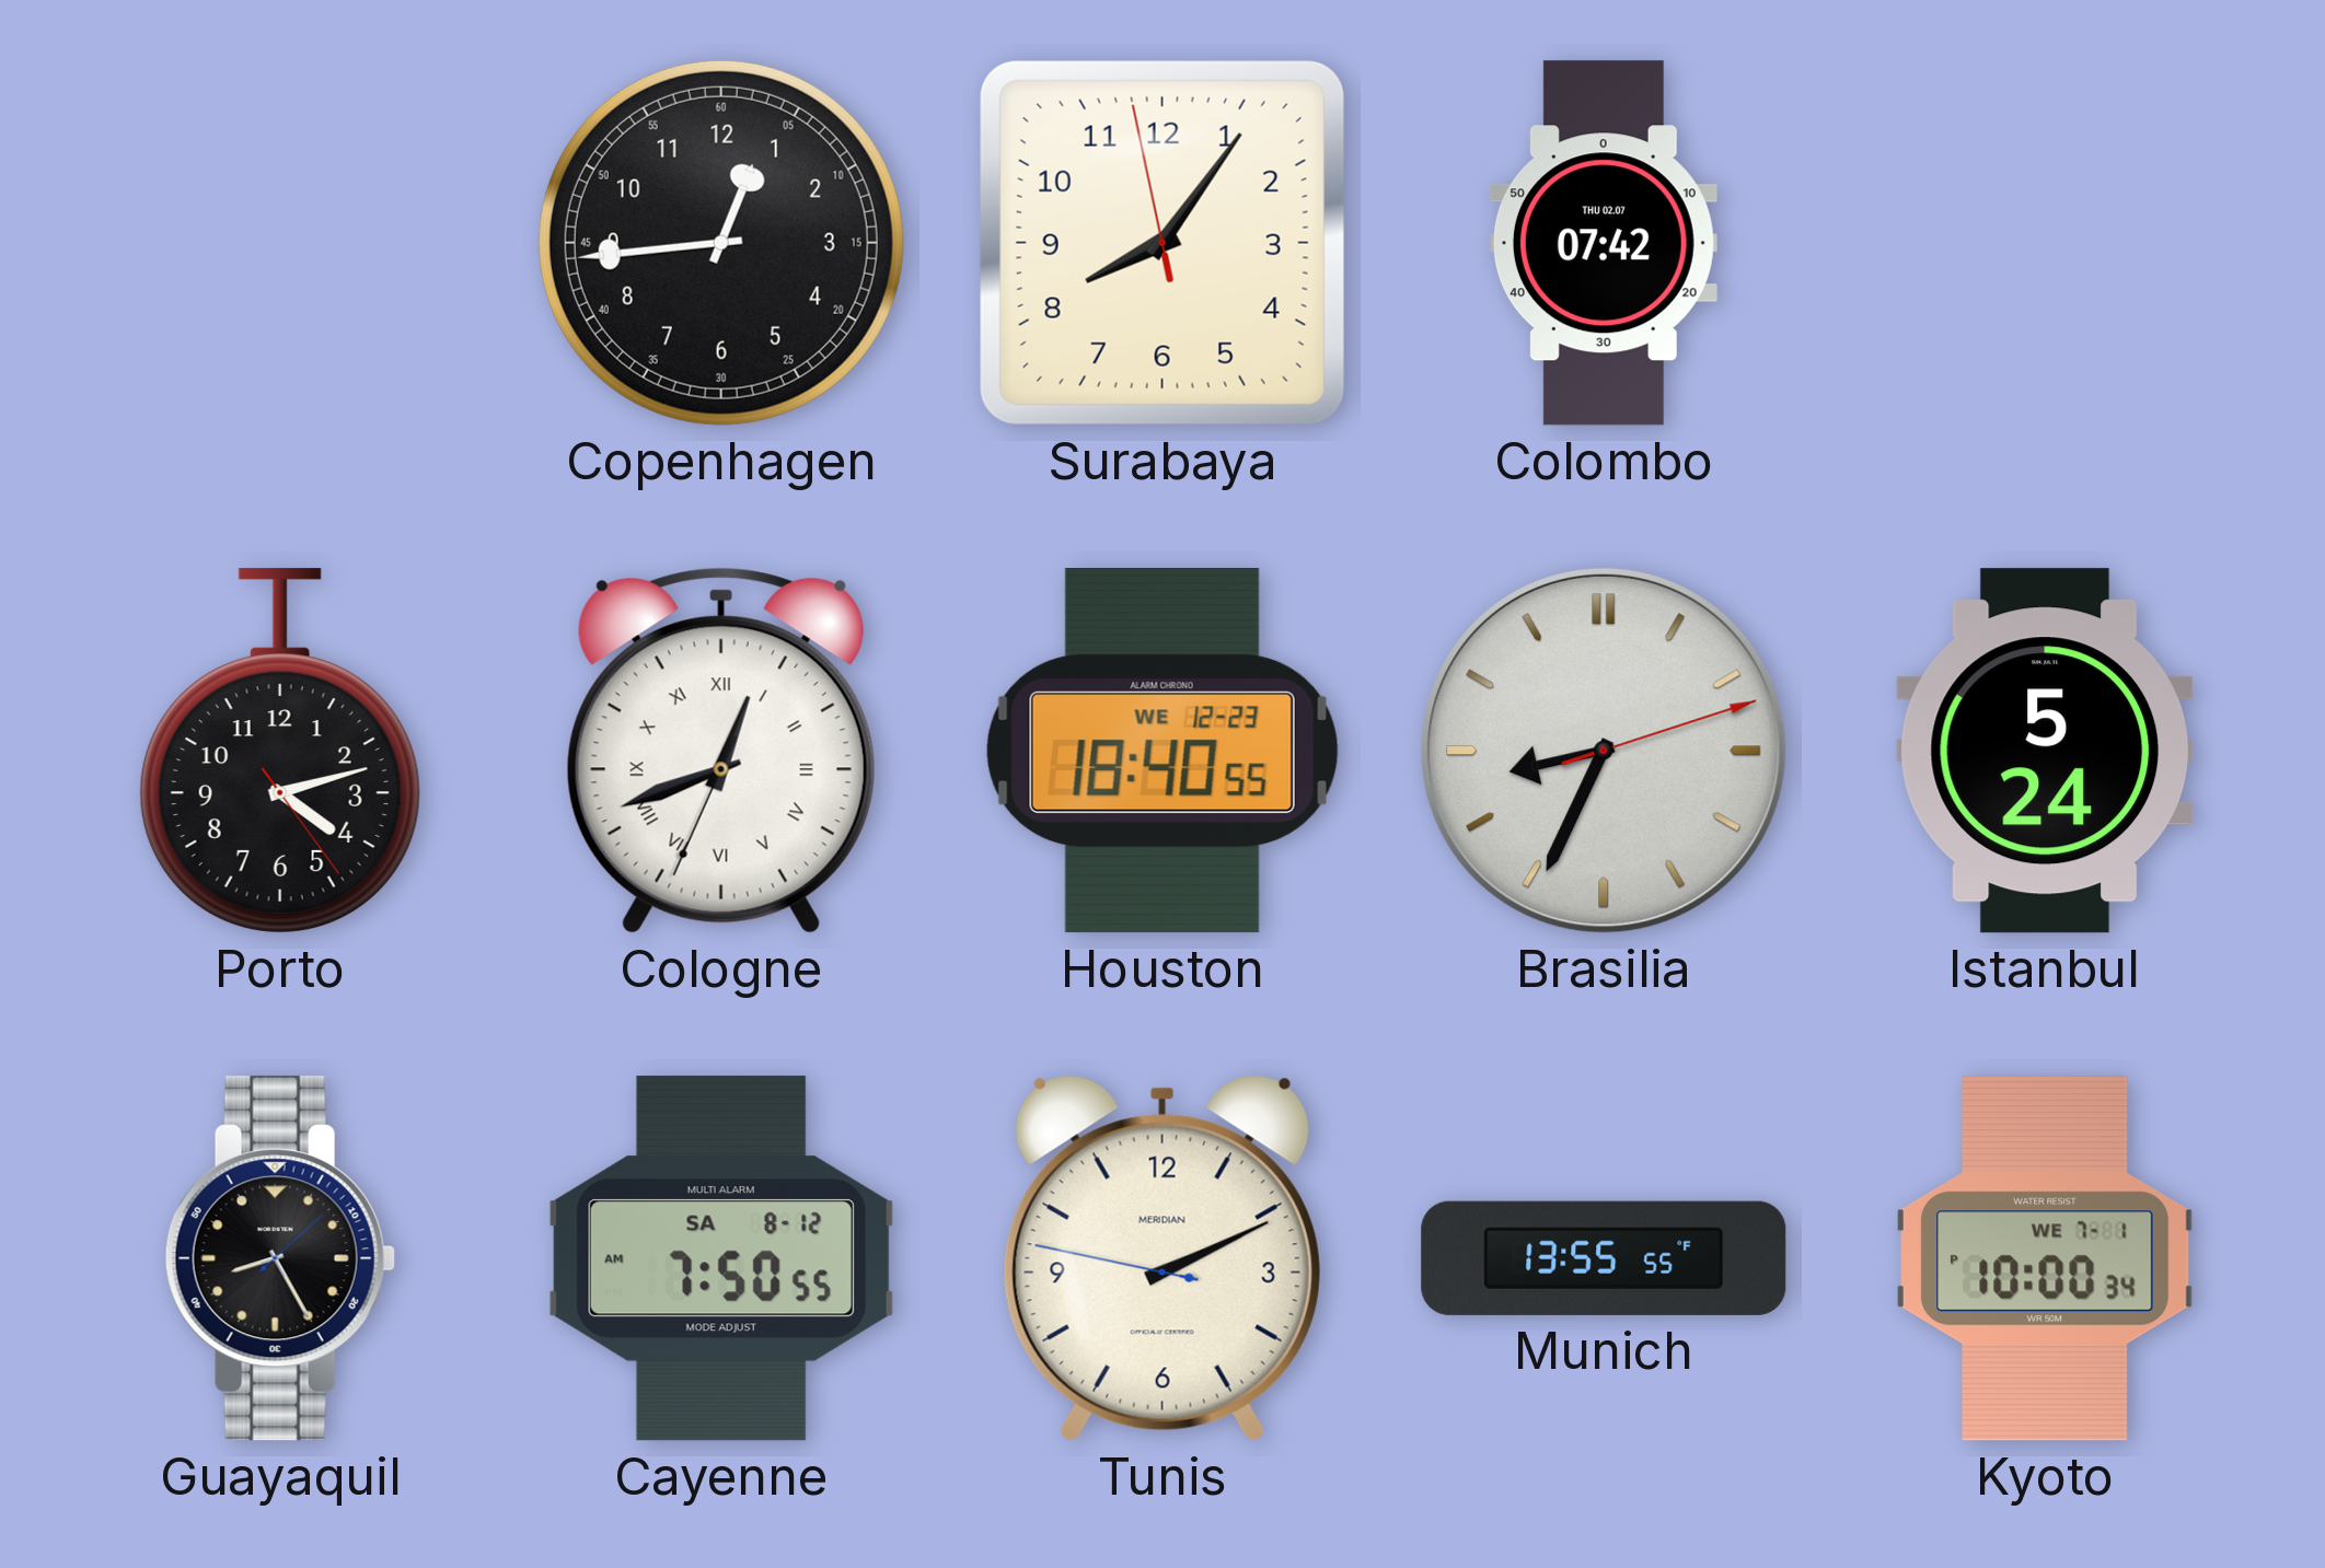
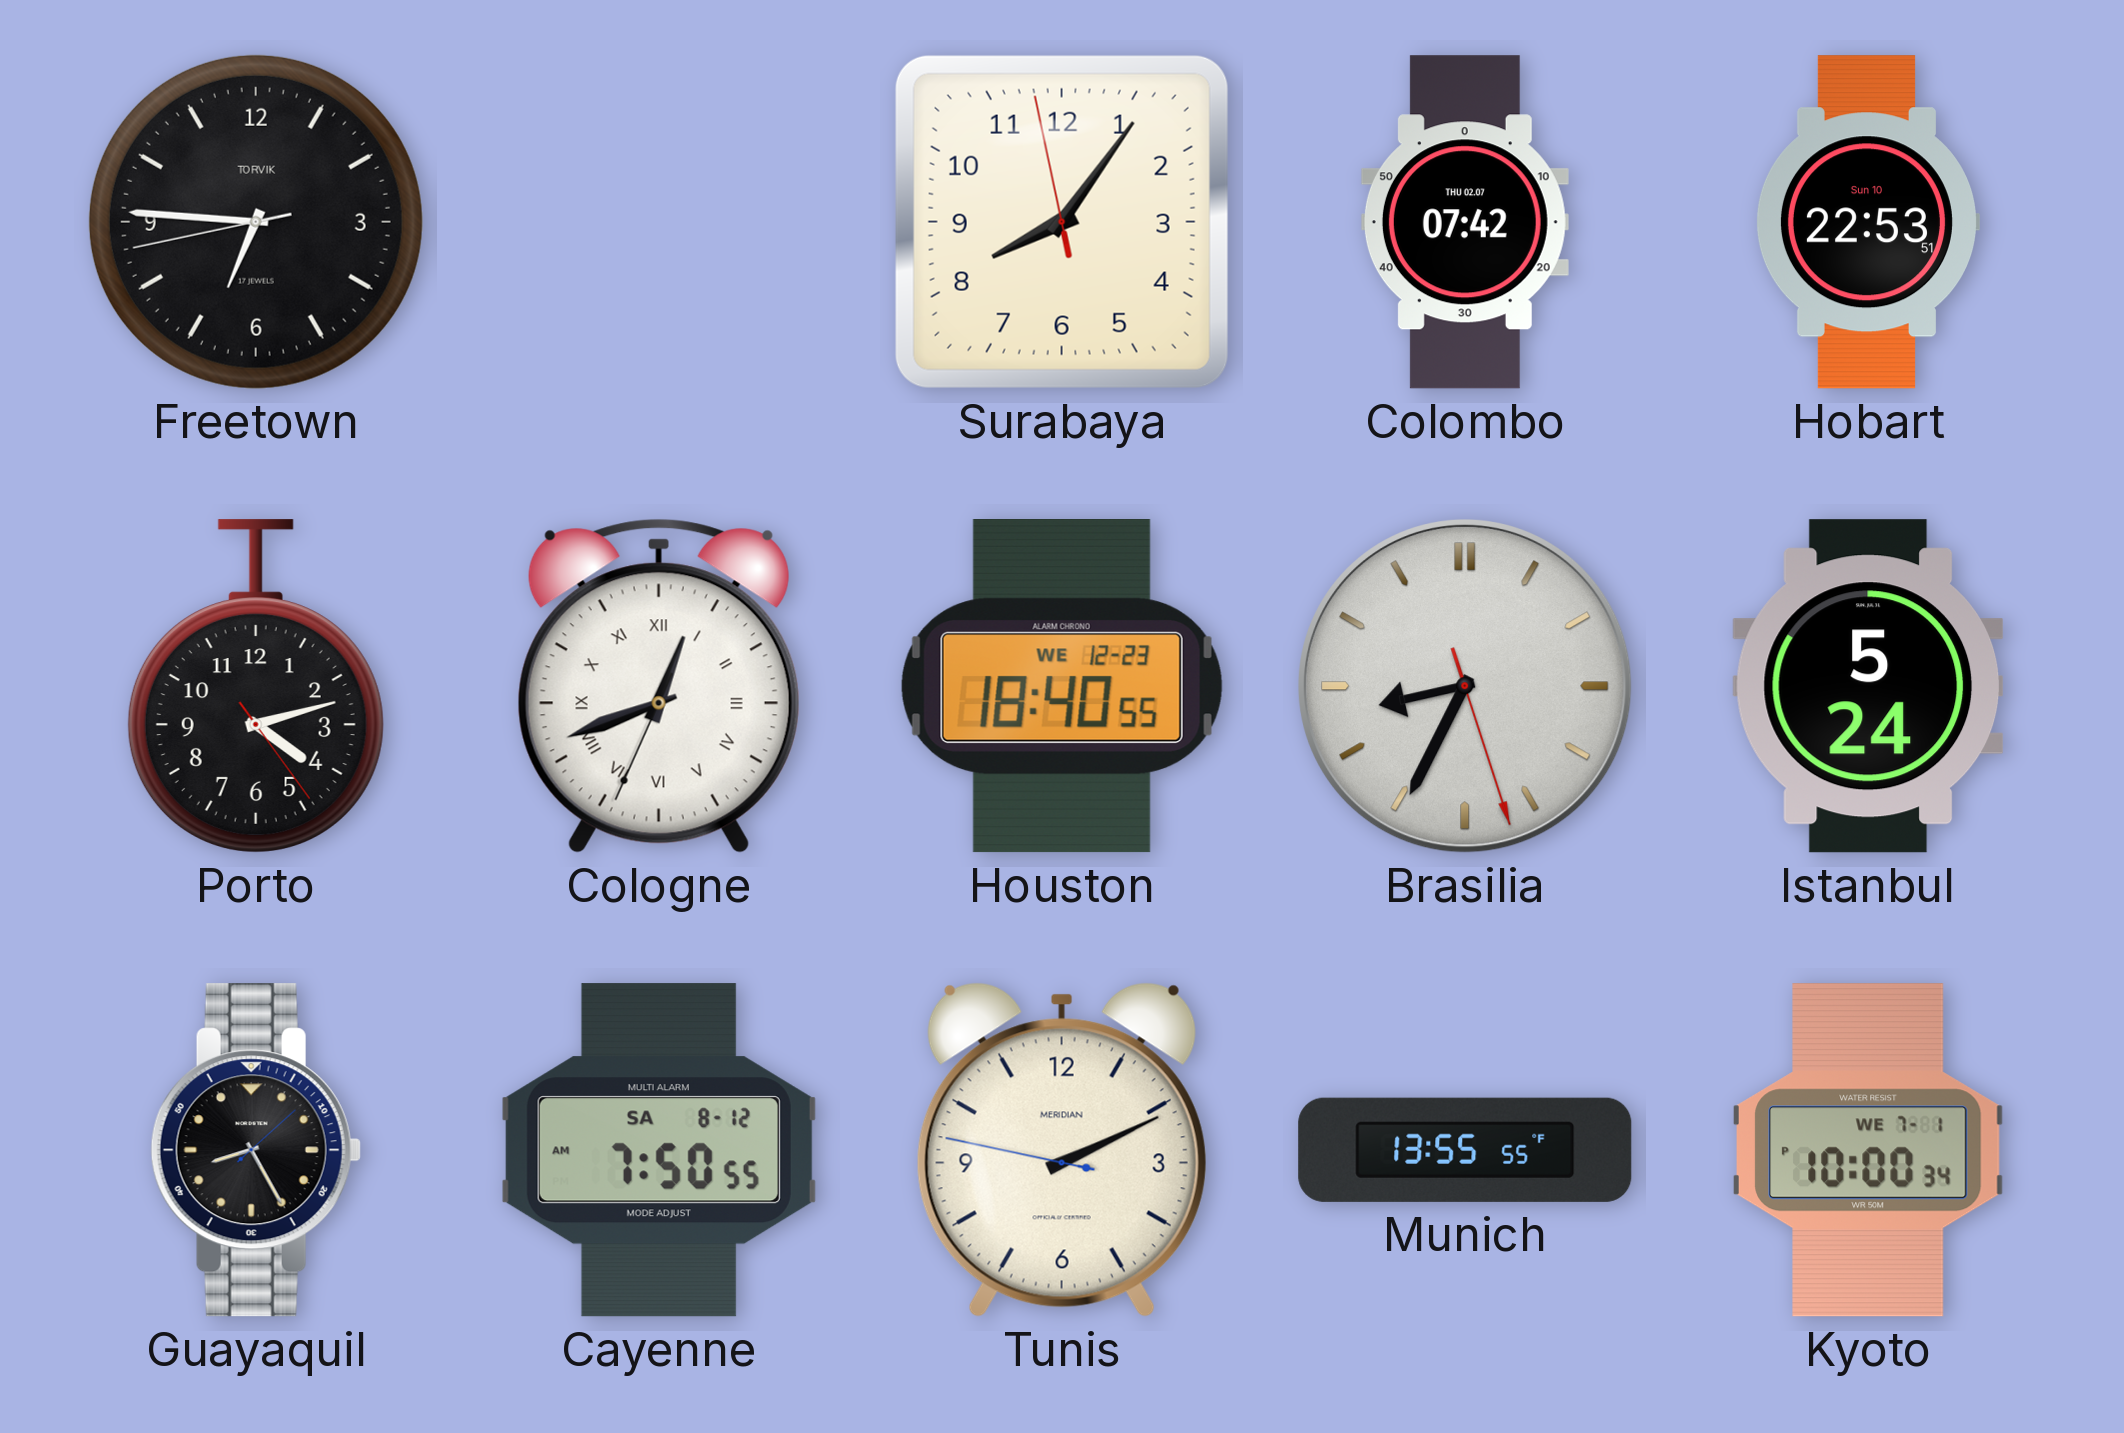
Freetown: none -> 6:45
Copenhagen: 12:44 -> none
Hobart: none -> 22:53
Brasilia: 8:34:12 -> 8:34:27
